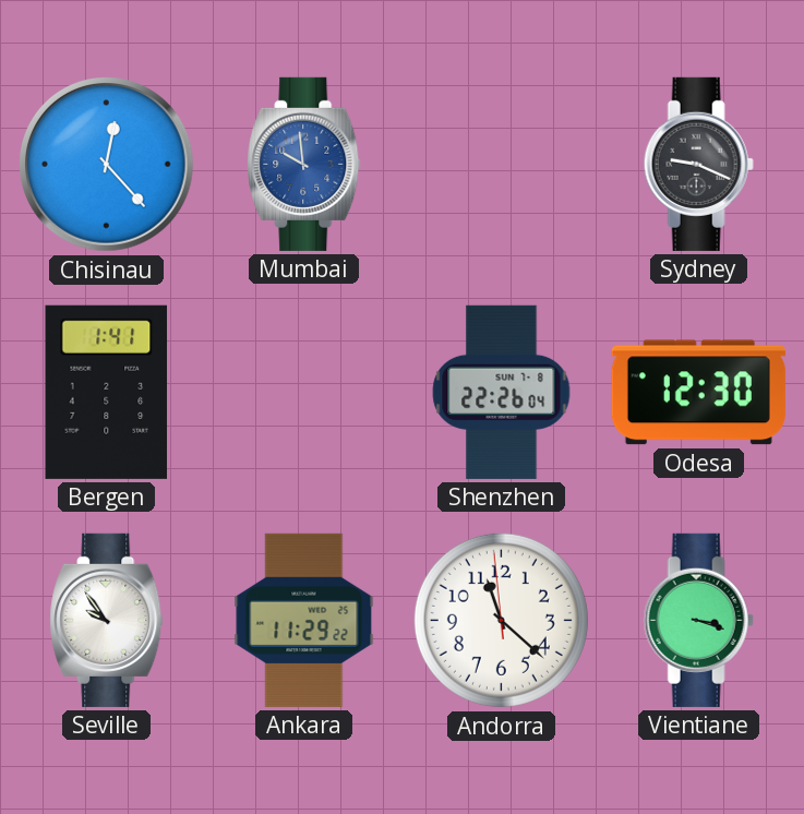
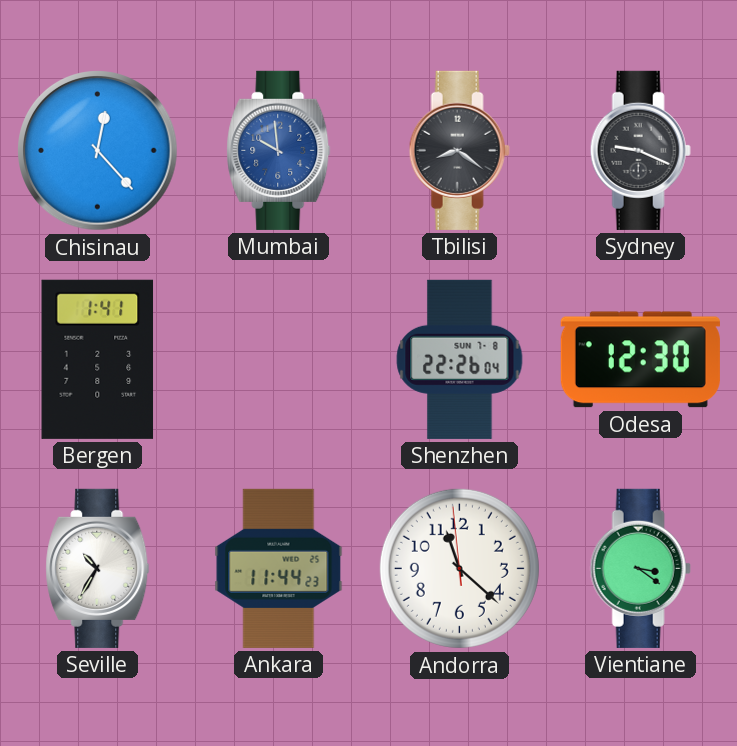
Tbilisi: none -> 8:21
Seville: 9:54 -> 10:35
Ankara: 11:29 -> 11:44
Vientiane: 3:18 -> 3:21
